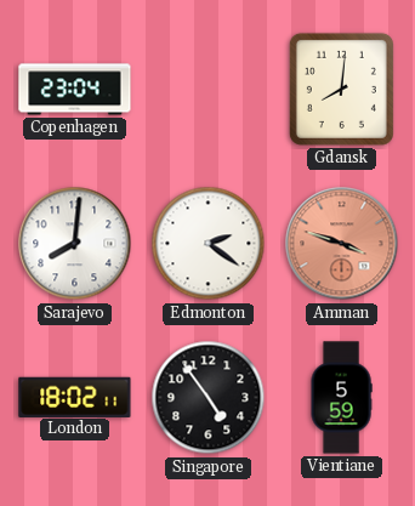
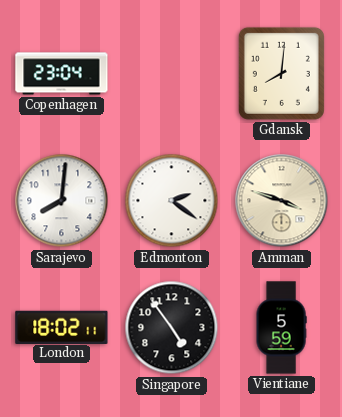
Amman dial: salmon -> cream
